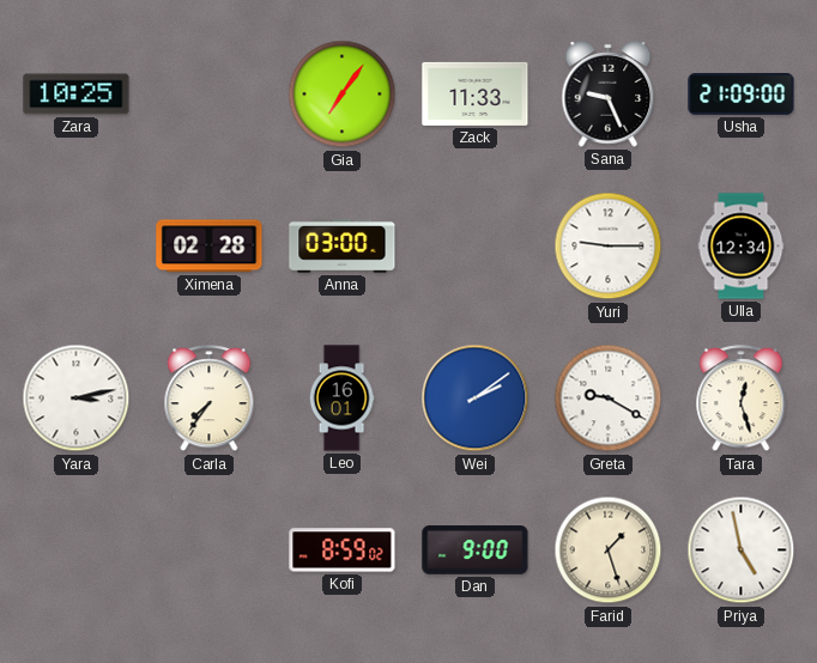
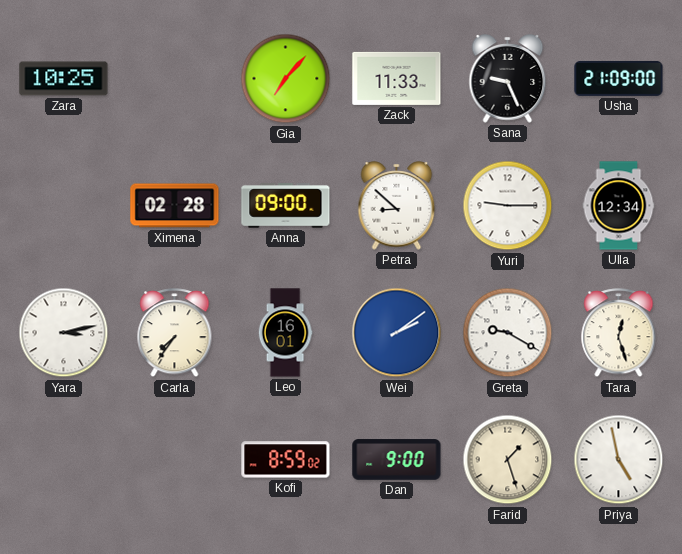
Gia: 7:06 -> 7:07
Anna: 03:00 -> 09:00
Petra: none -> 8:52
